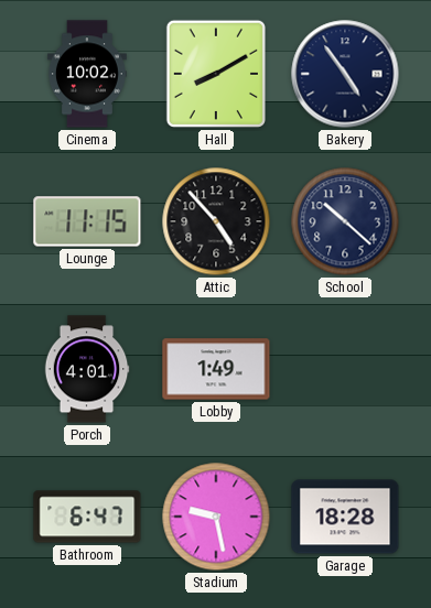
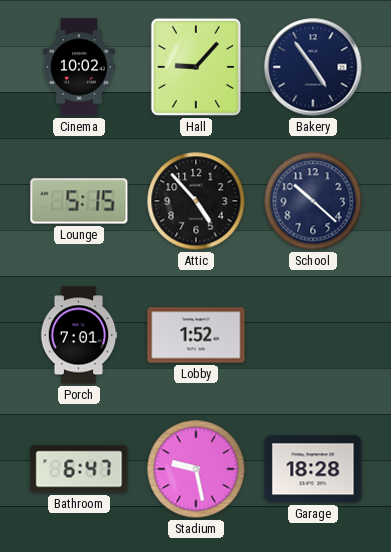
Hall: 8:10 -> 9:07
Lounge: 11:15 -> 5:15
Porch: 4:01 -> 7:01
Lobby: 1:49 -> 1:52
